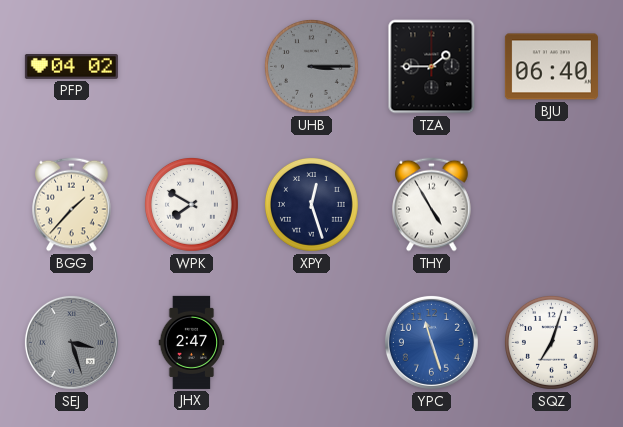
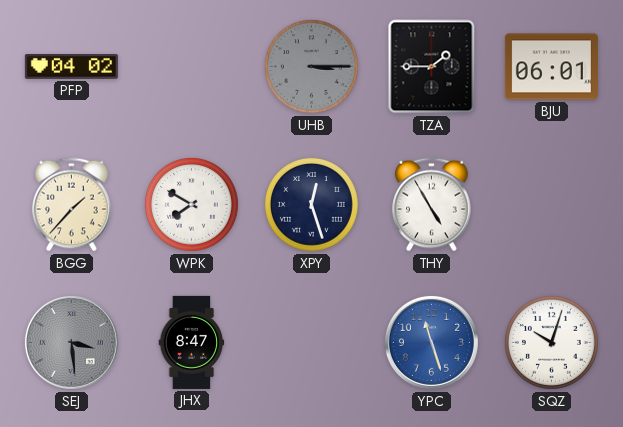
BJU: 06:40 -> 06:01
SEJ: 3:27 -> 3:29
JHX: 2:47 -> 8:47
SQZ: 7:03 -> 10:03
